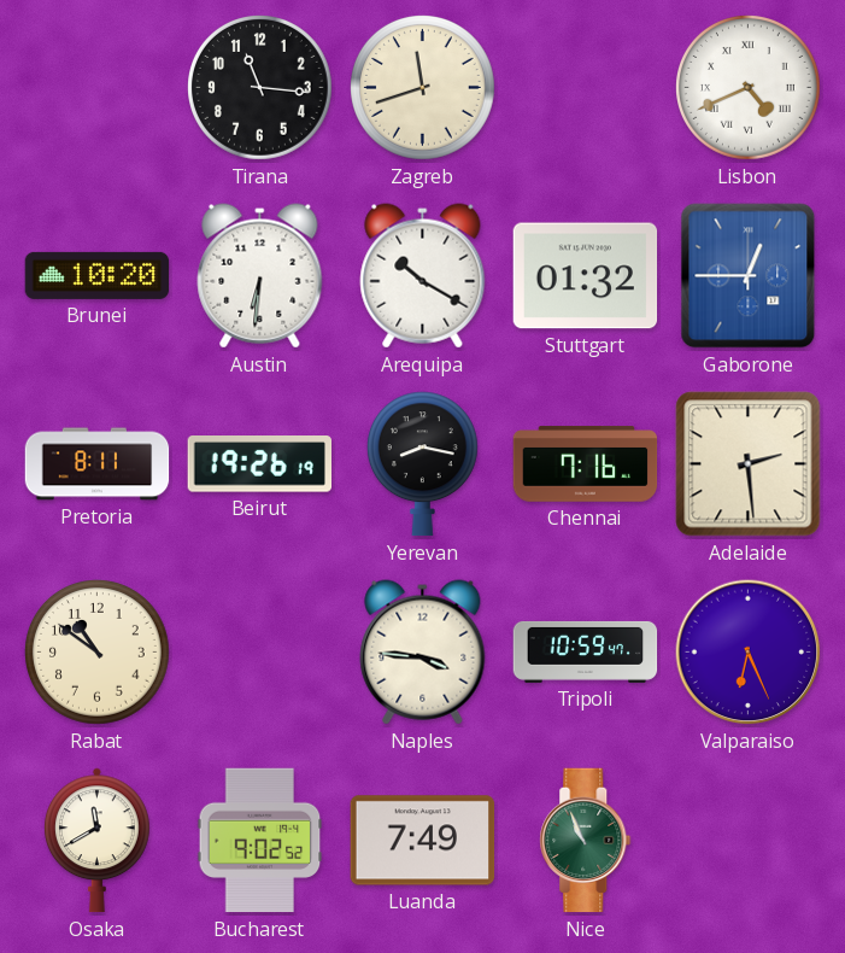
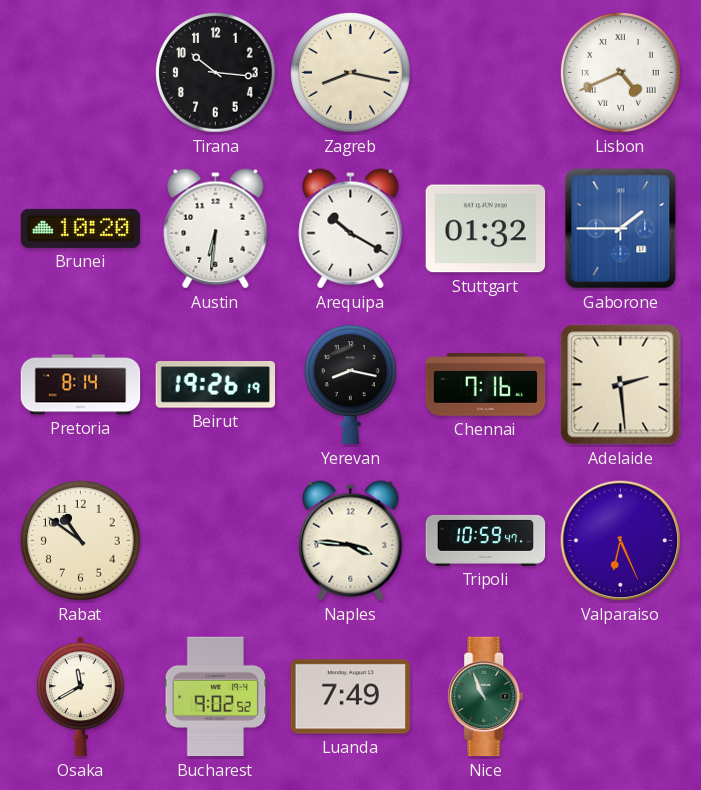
Tirana: 11:16 -> 10:16
Zagreb: 11:42 -> 8:17
Gaborone: 12:45 -> 1:45
Pretoria: 8:11 -> 8:14
